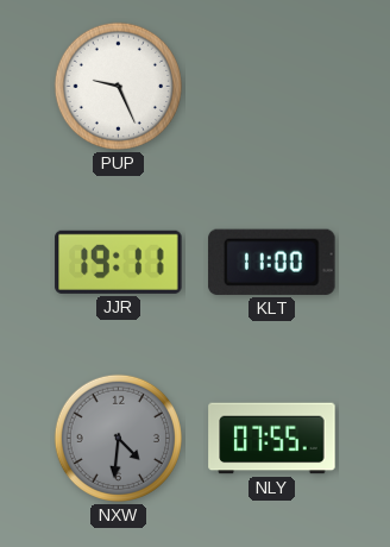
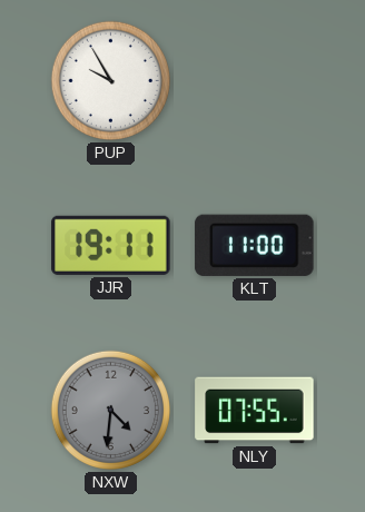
PUP: 9:26 -> 9:55
